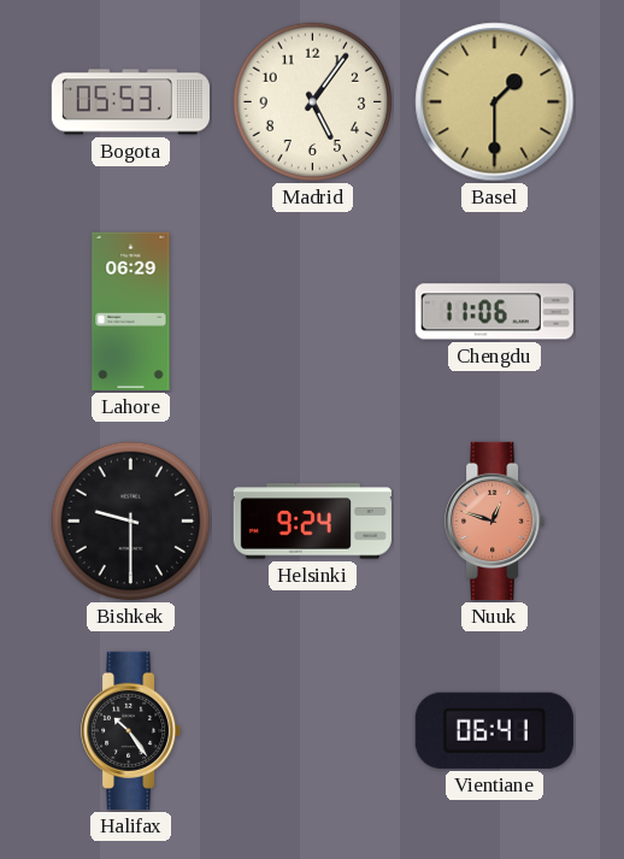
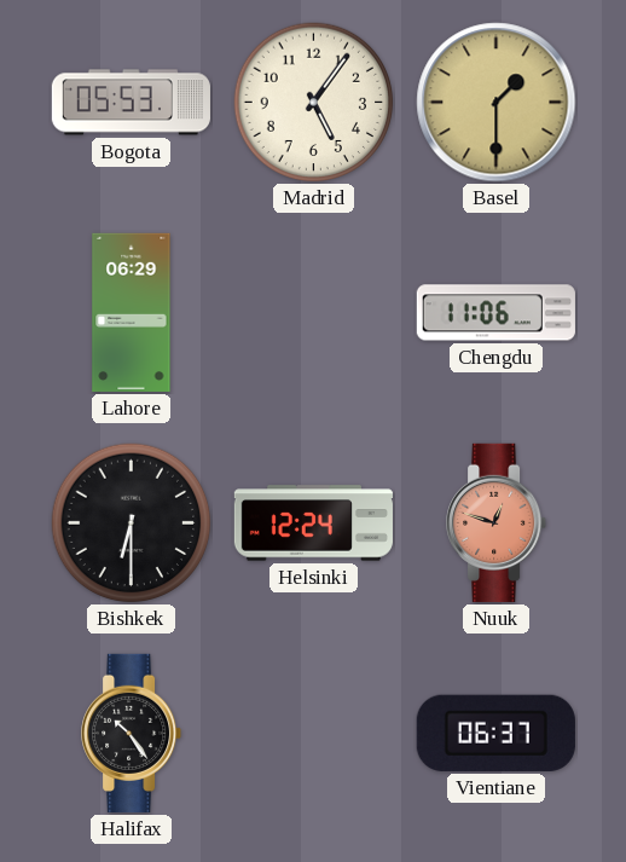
Bishkek: 9:30 -> 6:30
Helsinki: 9:24 -> 12:24
Vientiane: 06:41 -> 06:37
